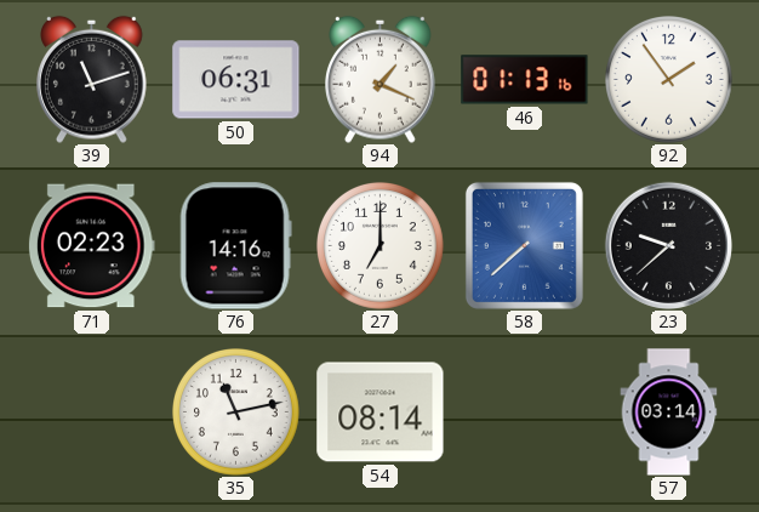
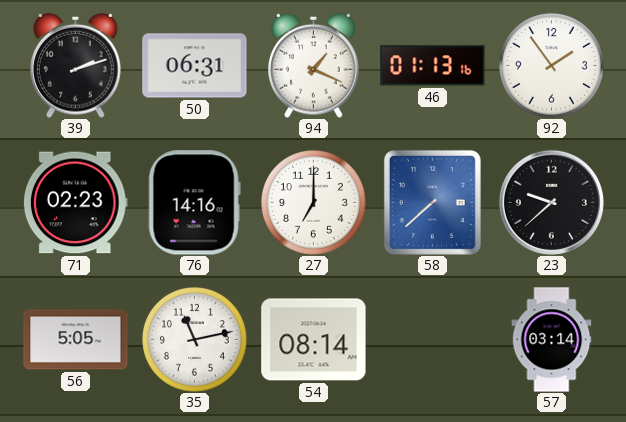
39: 11:12 -> 2:12
56: none -> 5:05
